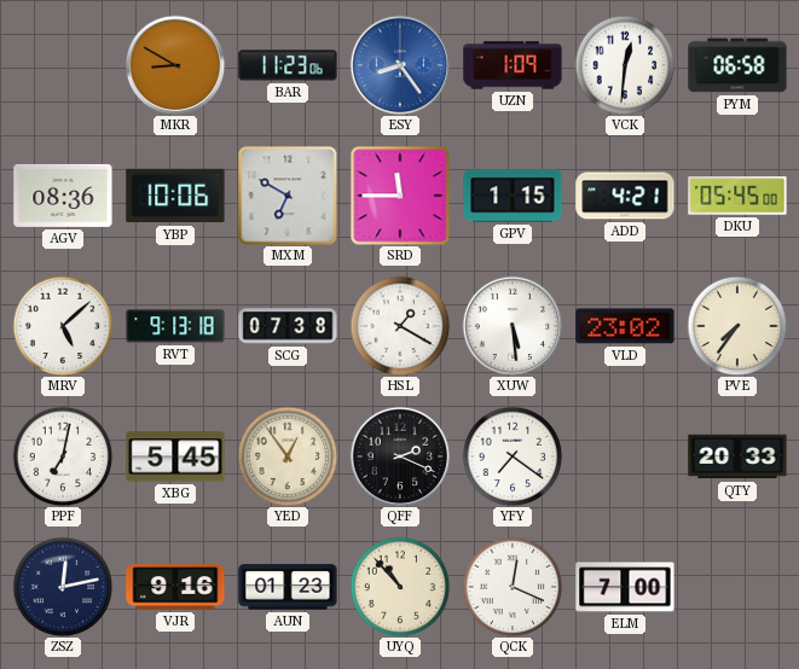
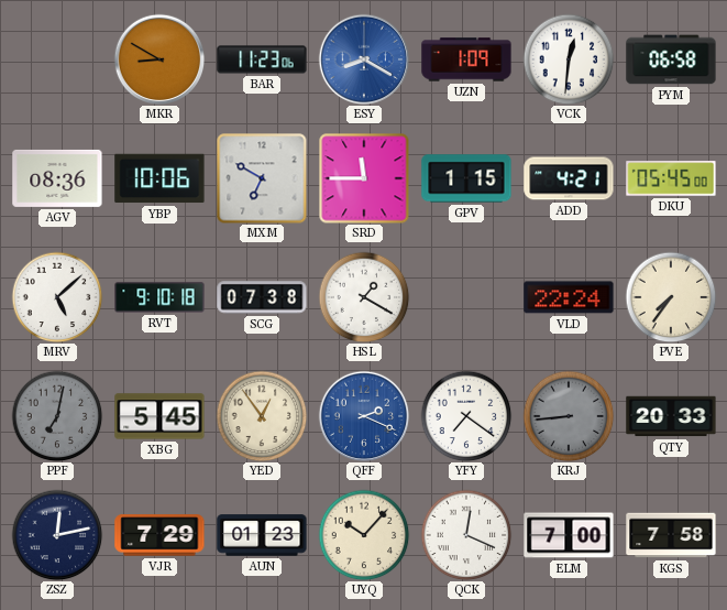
ESY: 8:24 -> 8:20
RVT: 9:13 -> 9:10
XUW: 5:29 -> none
VLD: 23:02 -> 22:24
PPF dial: white -> grey
QFF dial: black -> blue
KRJ: none -> 8:44
VJR: 9:16 -> 7:29
UYQ: 10:53 -> 10:07
KGS: none -> 7:58
